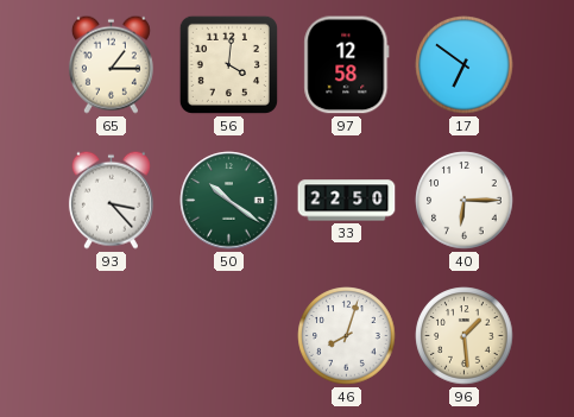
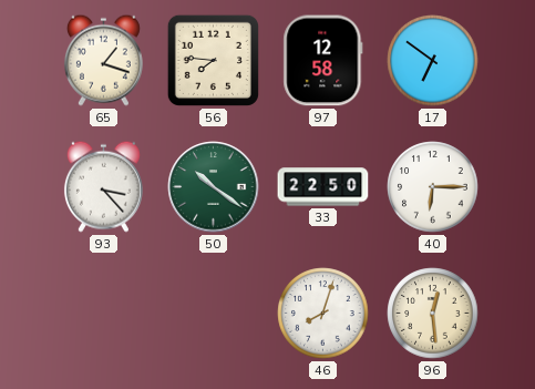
65: 1:15 -> 1:18
56: 4:01 -> 7:46
96: 1:29 -> 12:29
